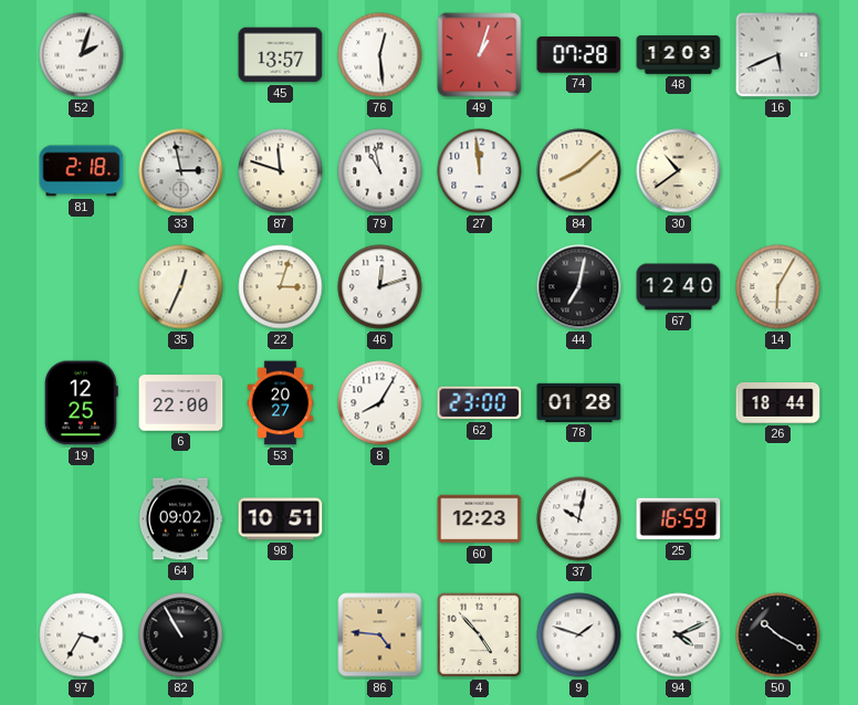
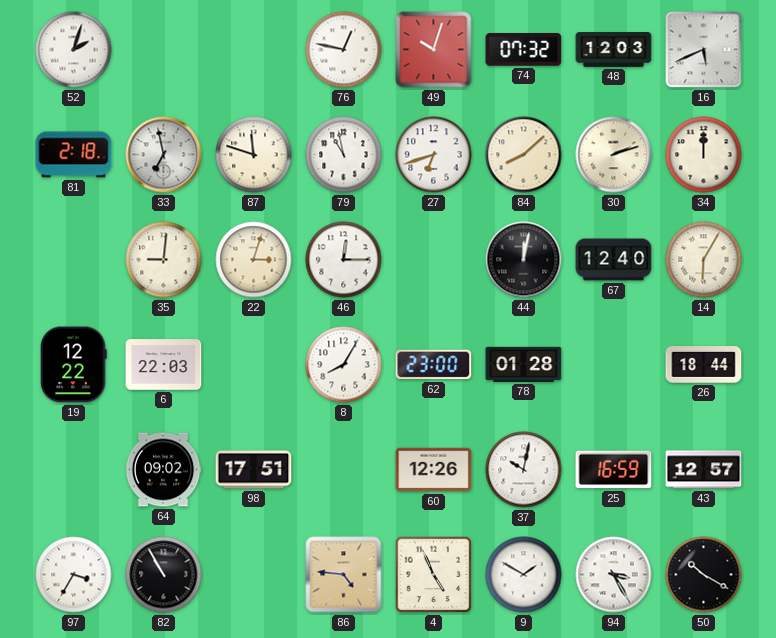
45: 13:57 -> none
76: 12:29 -> 12:47
49: 1:03 -> 10:03
74: 07:28 -> 07:32
33: 2:58 -> 6:58
27: 11:59 -> 6:42
30: 10:39 -> 2:12
34: none -> 12:00
35: 12:34 -> 9:01
46: 12:12 -> 12:15
44: 7:02 -> 12:02
19: 12:25 -> 12:22
6: 22:00 -> 22:03
53: 20:27 -> none
98: 10:51 -> 17:51
60: 12:23 -> 12:26
43: none -> 12:57
4: 4:53 -> 4:56
9: 1:48 -> 1:50
94: 4:11 -> 3:25
